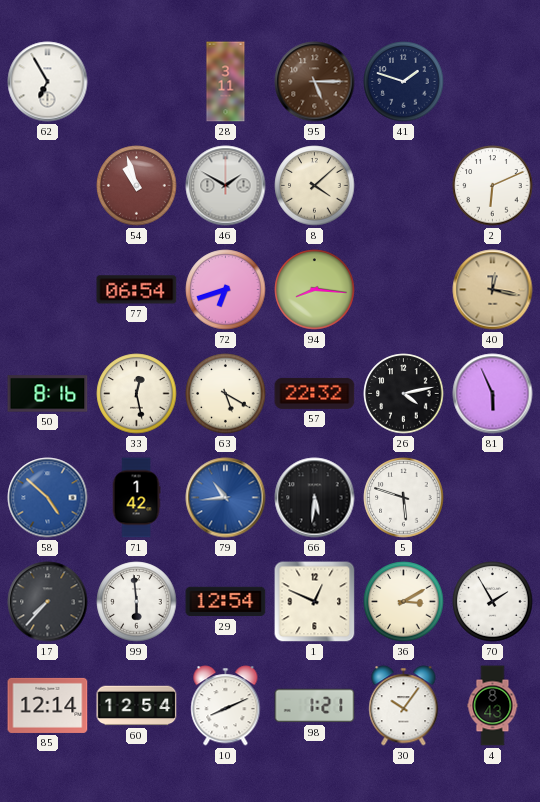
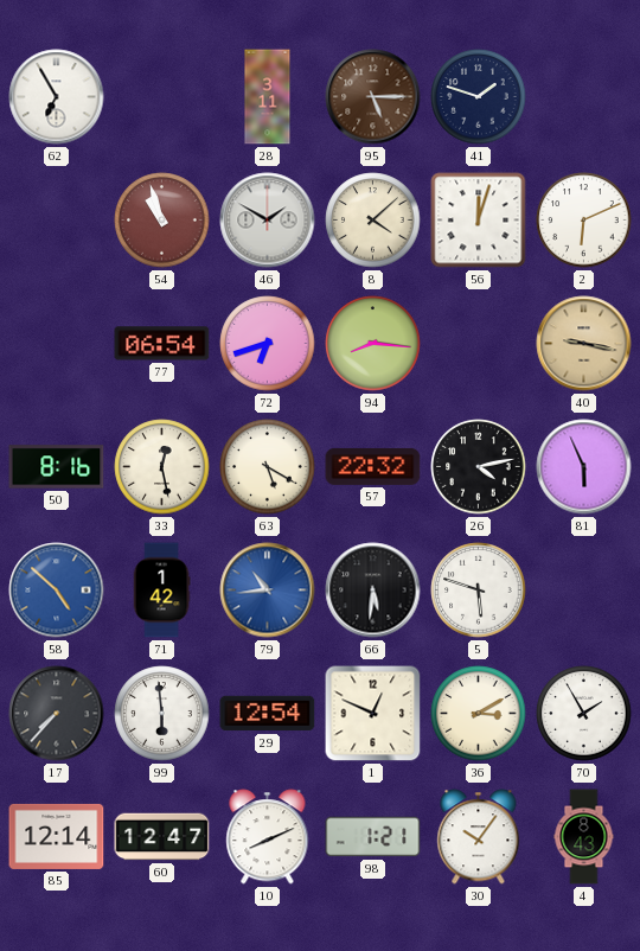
56: none -> 12:03
40: 12:17 -> 9:17
60: 12:54 -> 12:47
